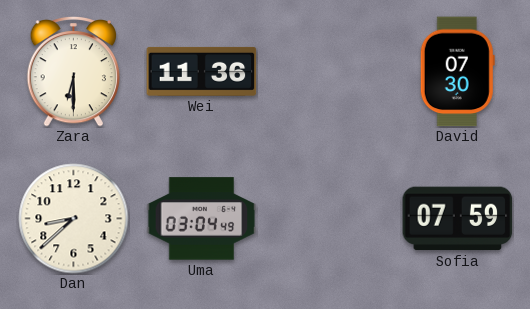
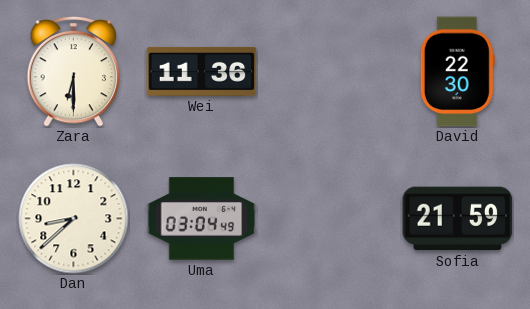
David: 07:30 -> 22:30
Sofia: 07:59 -> 21:59
